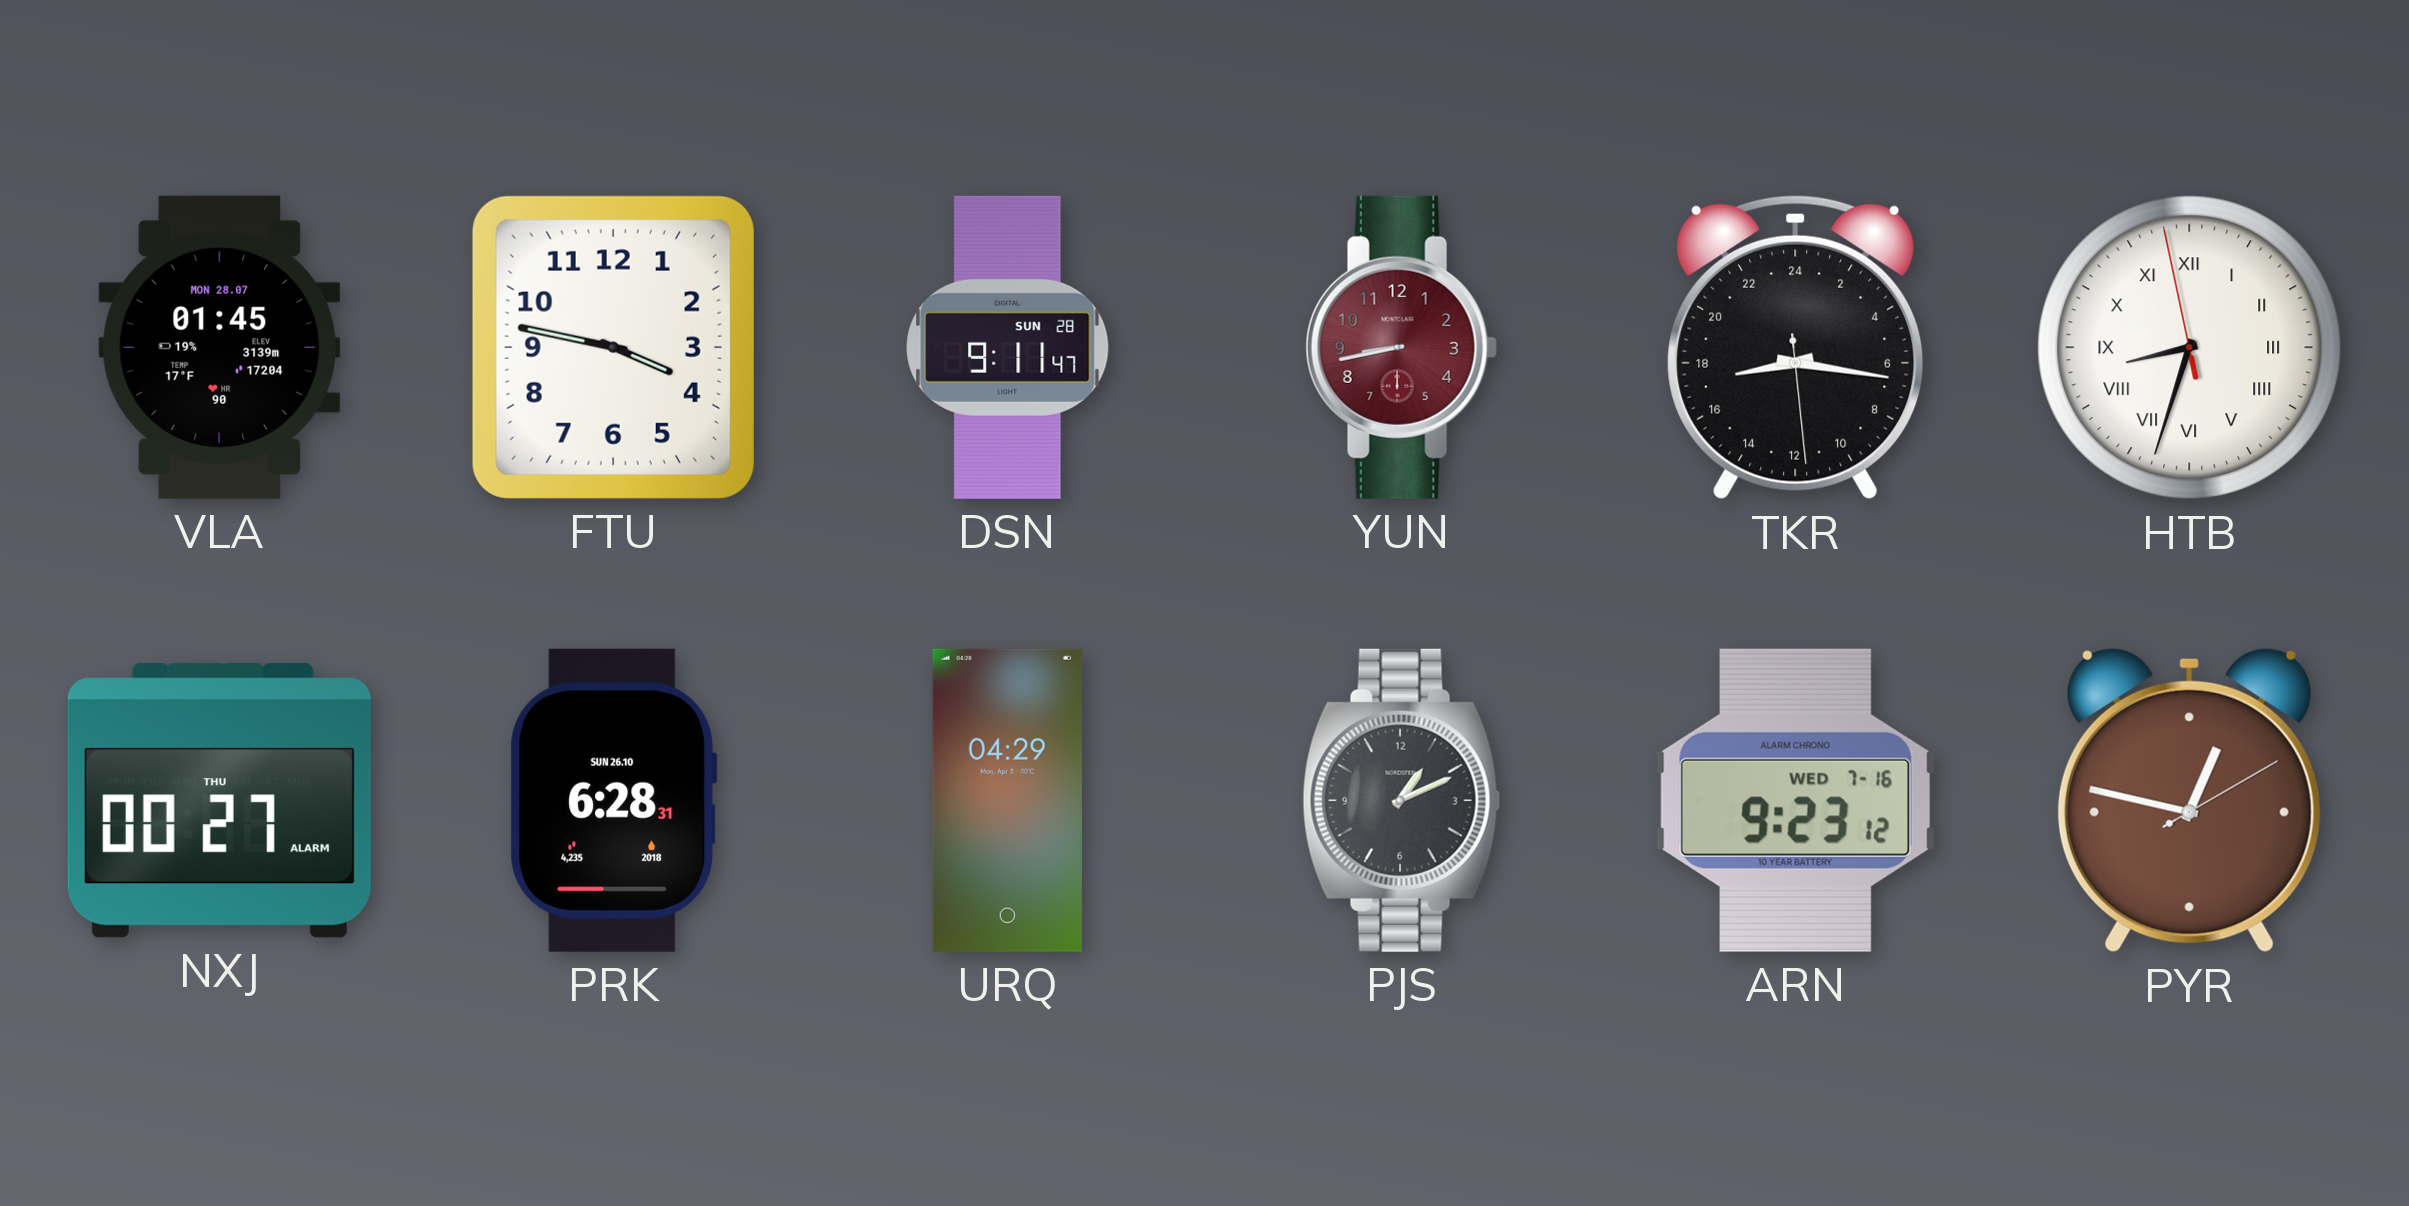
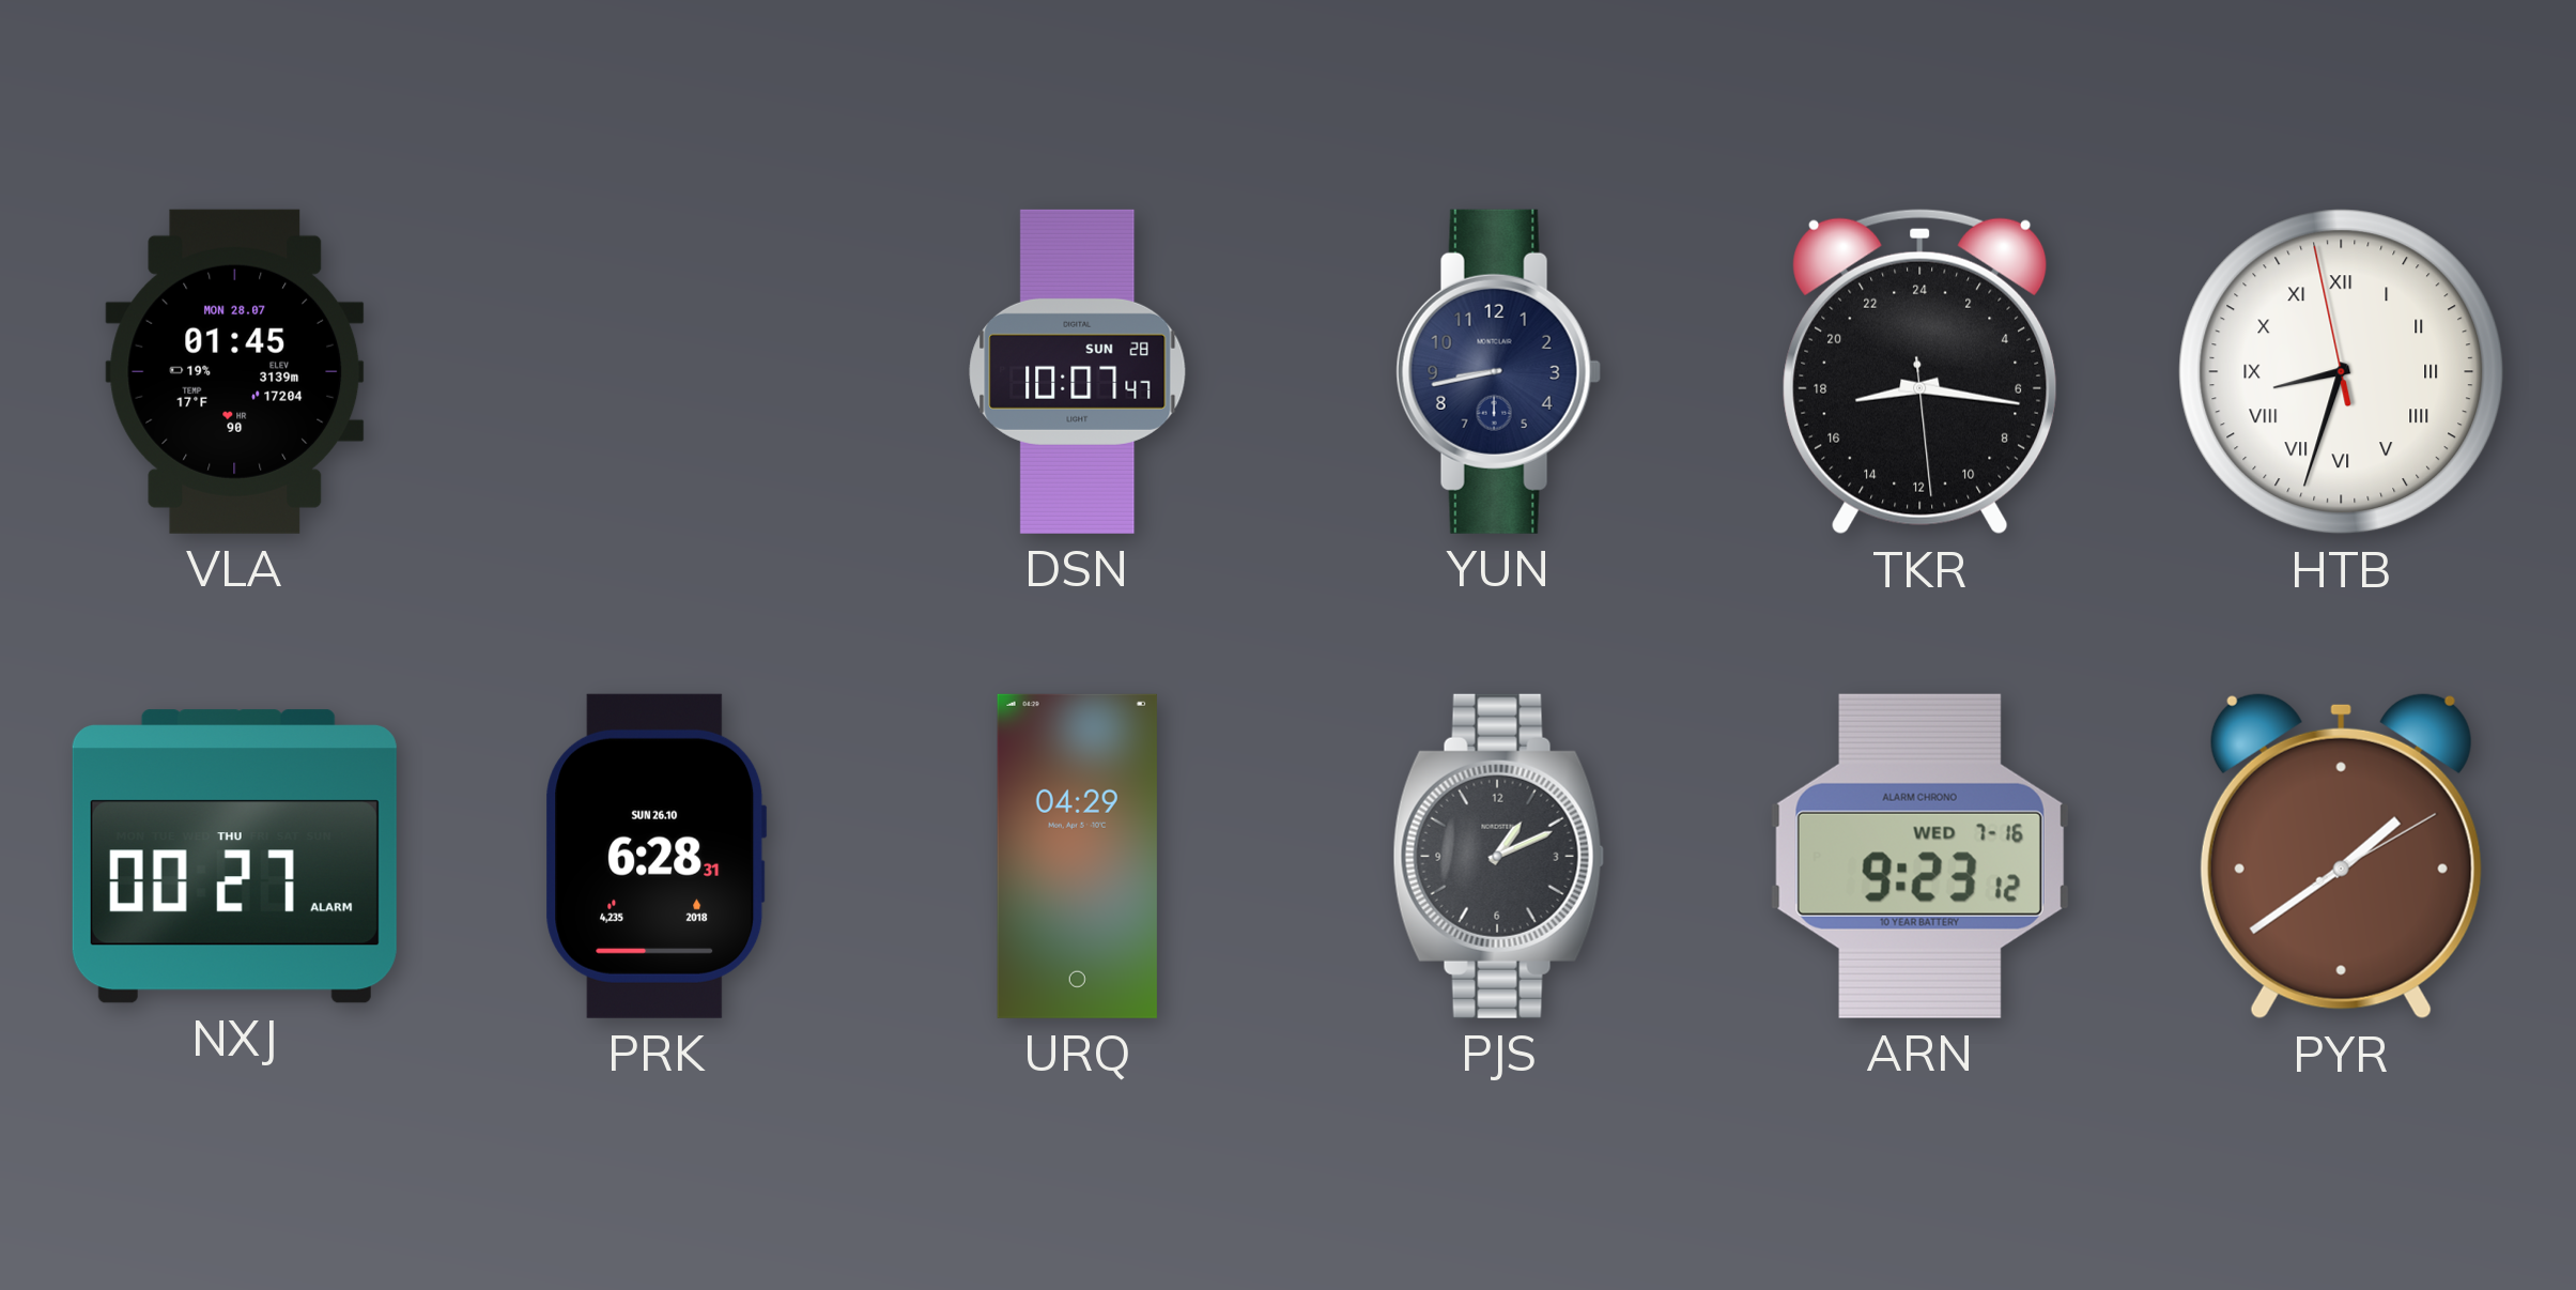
FTU: 3:47 -> none
DSN: 9:11 -> 10:07
YUN dial: burgundy -> navy
PYR: 12:47 -> 1:39
